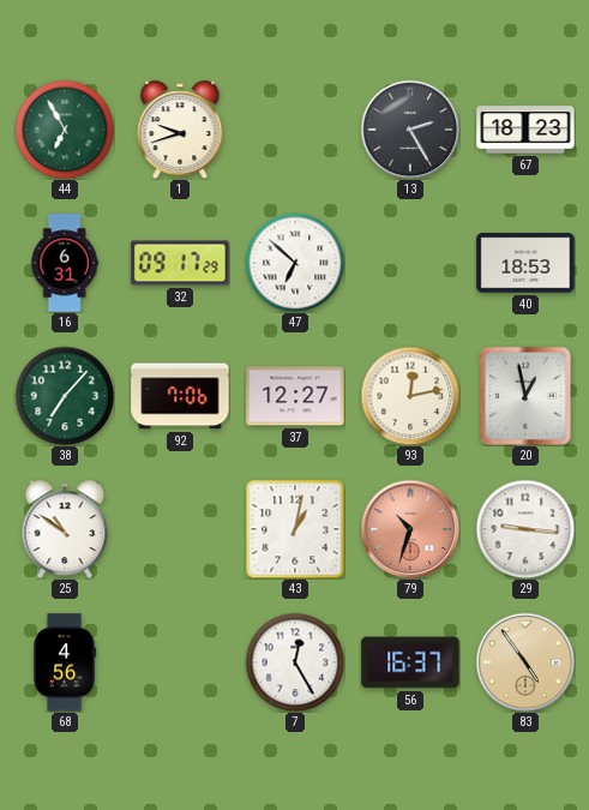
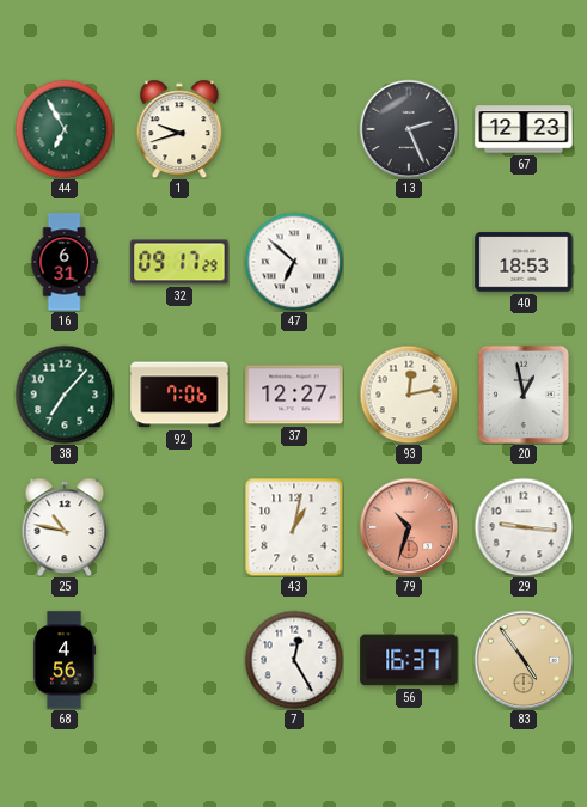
13: 2:25 -> 2:26
67: 18:23 -> 12:23
25: 10:51 -> 10:47
